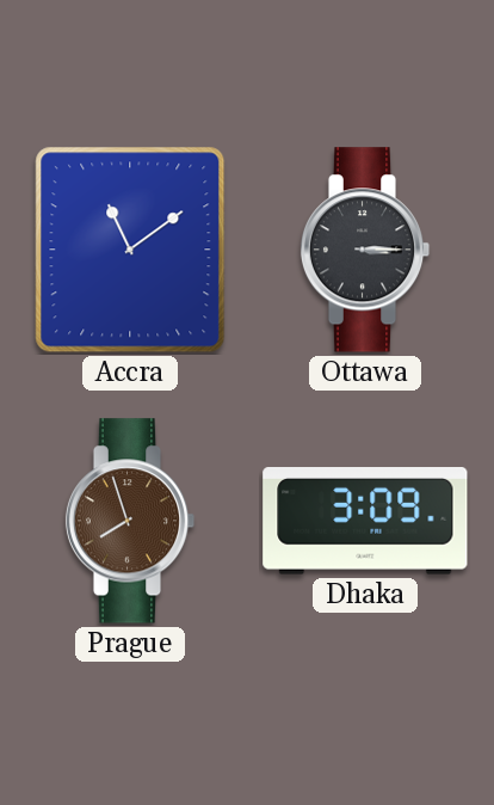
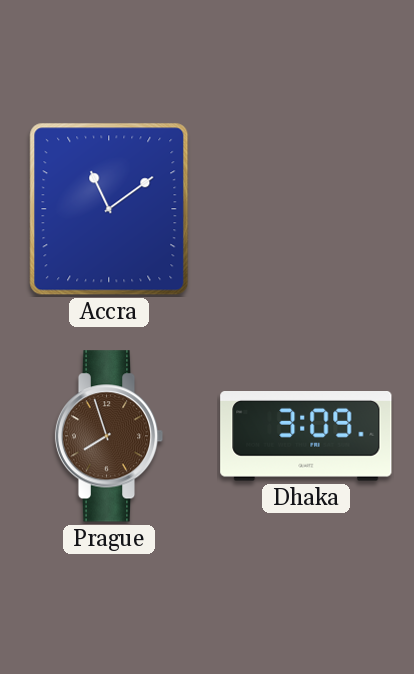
Ottawa: 3:15 -> none
